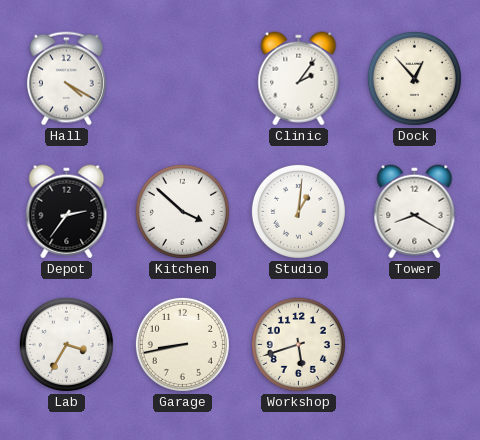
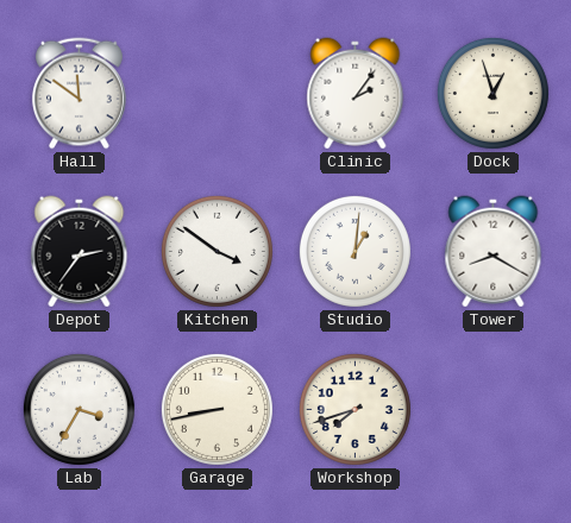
Hall: 4:20 -> 11:51
Dock: 12:53 -> 12:57
Kitchen: 3:52 -> 3:51
Workshop: 5:42 -> 7:42
